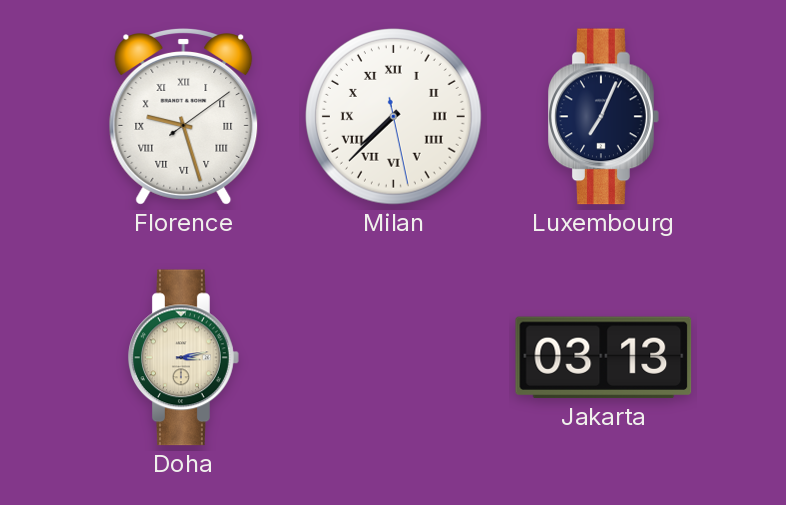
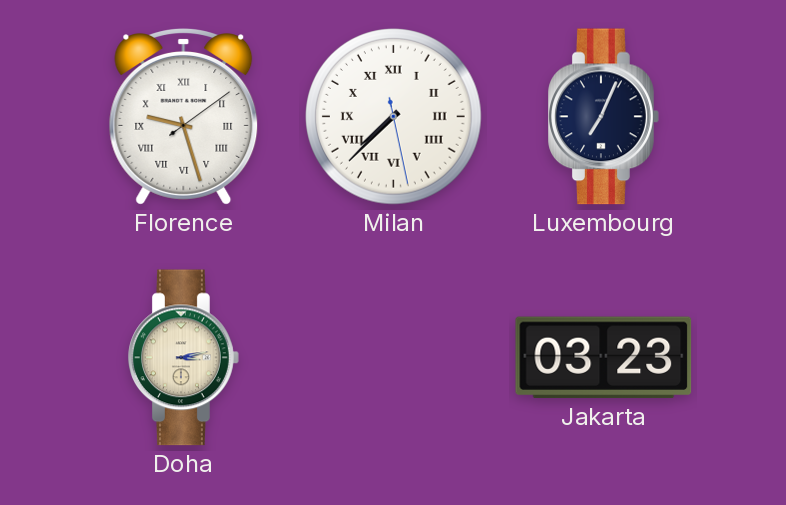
Jakarta: 03:13 -> 03:23
